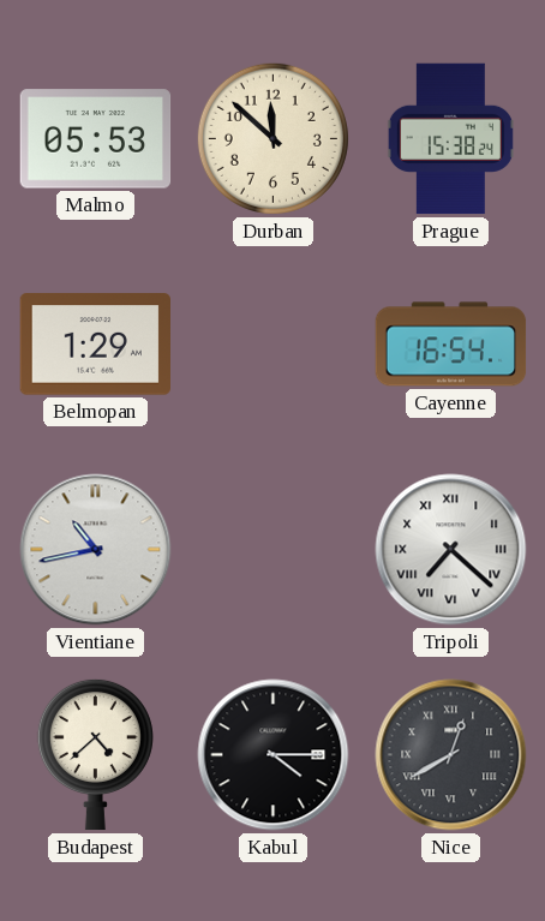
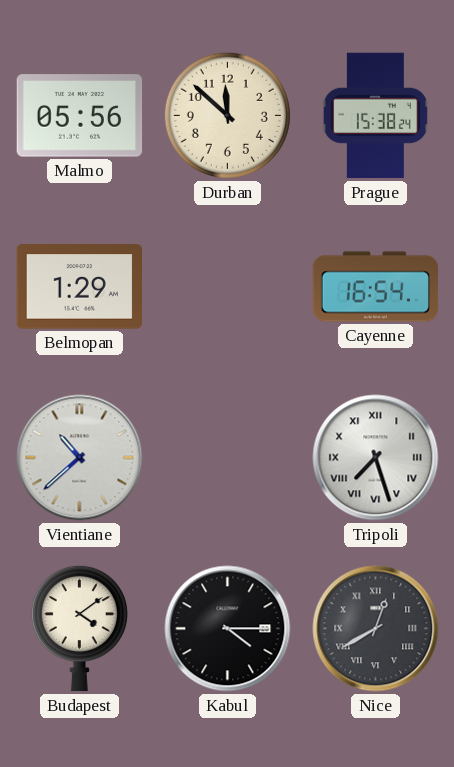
Malmo: 05:53 -> 05:56
Vientiane: 10:43 -> 10:38
Tripoli: 7:22 -> 7:27
Budapest: 4:38 -> 4:09
